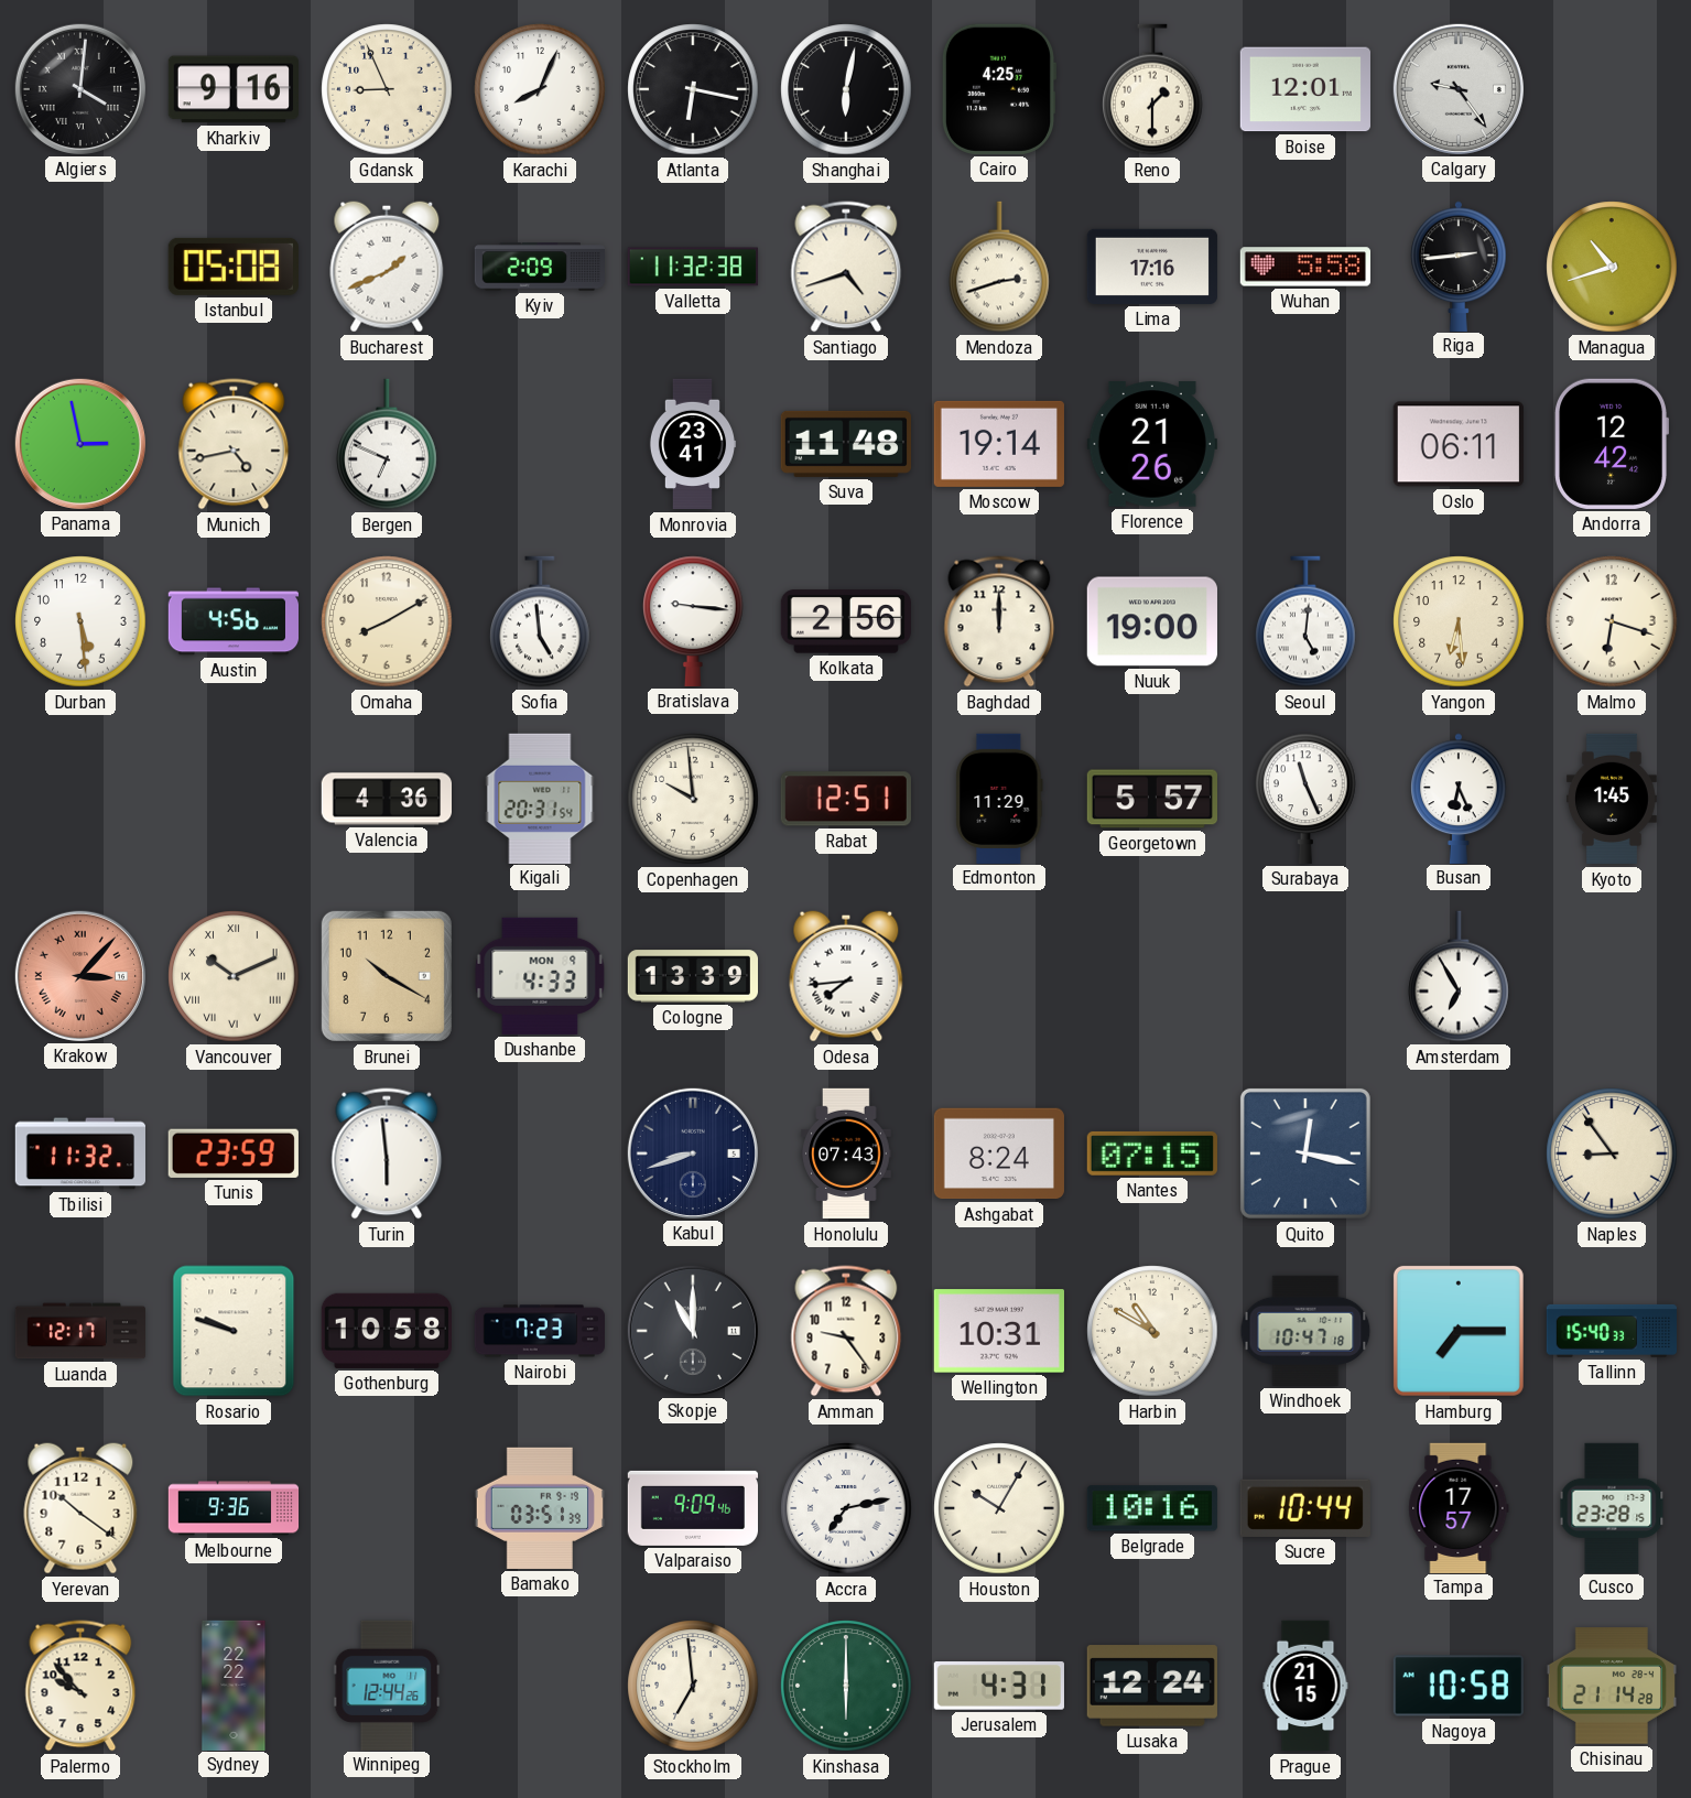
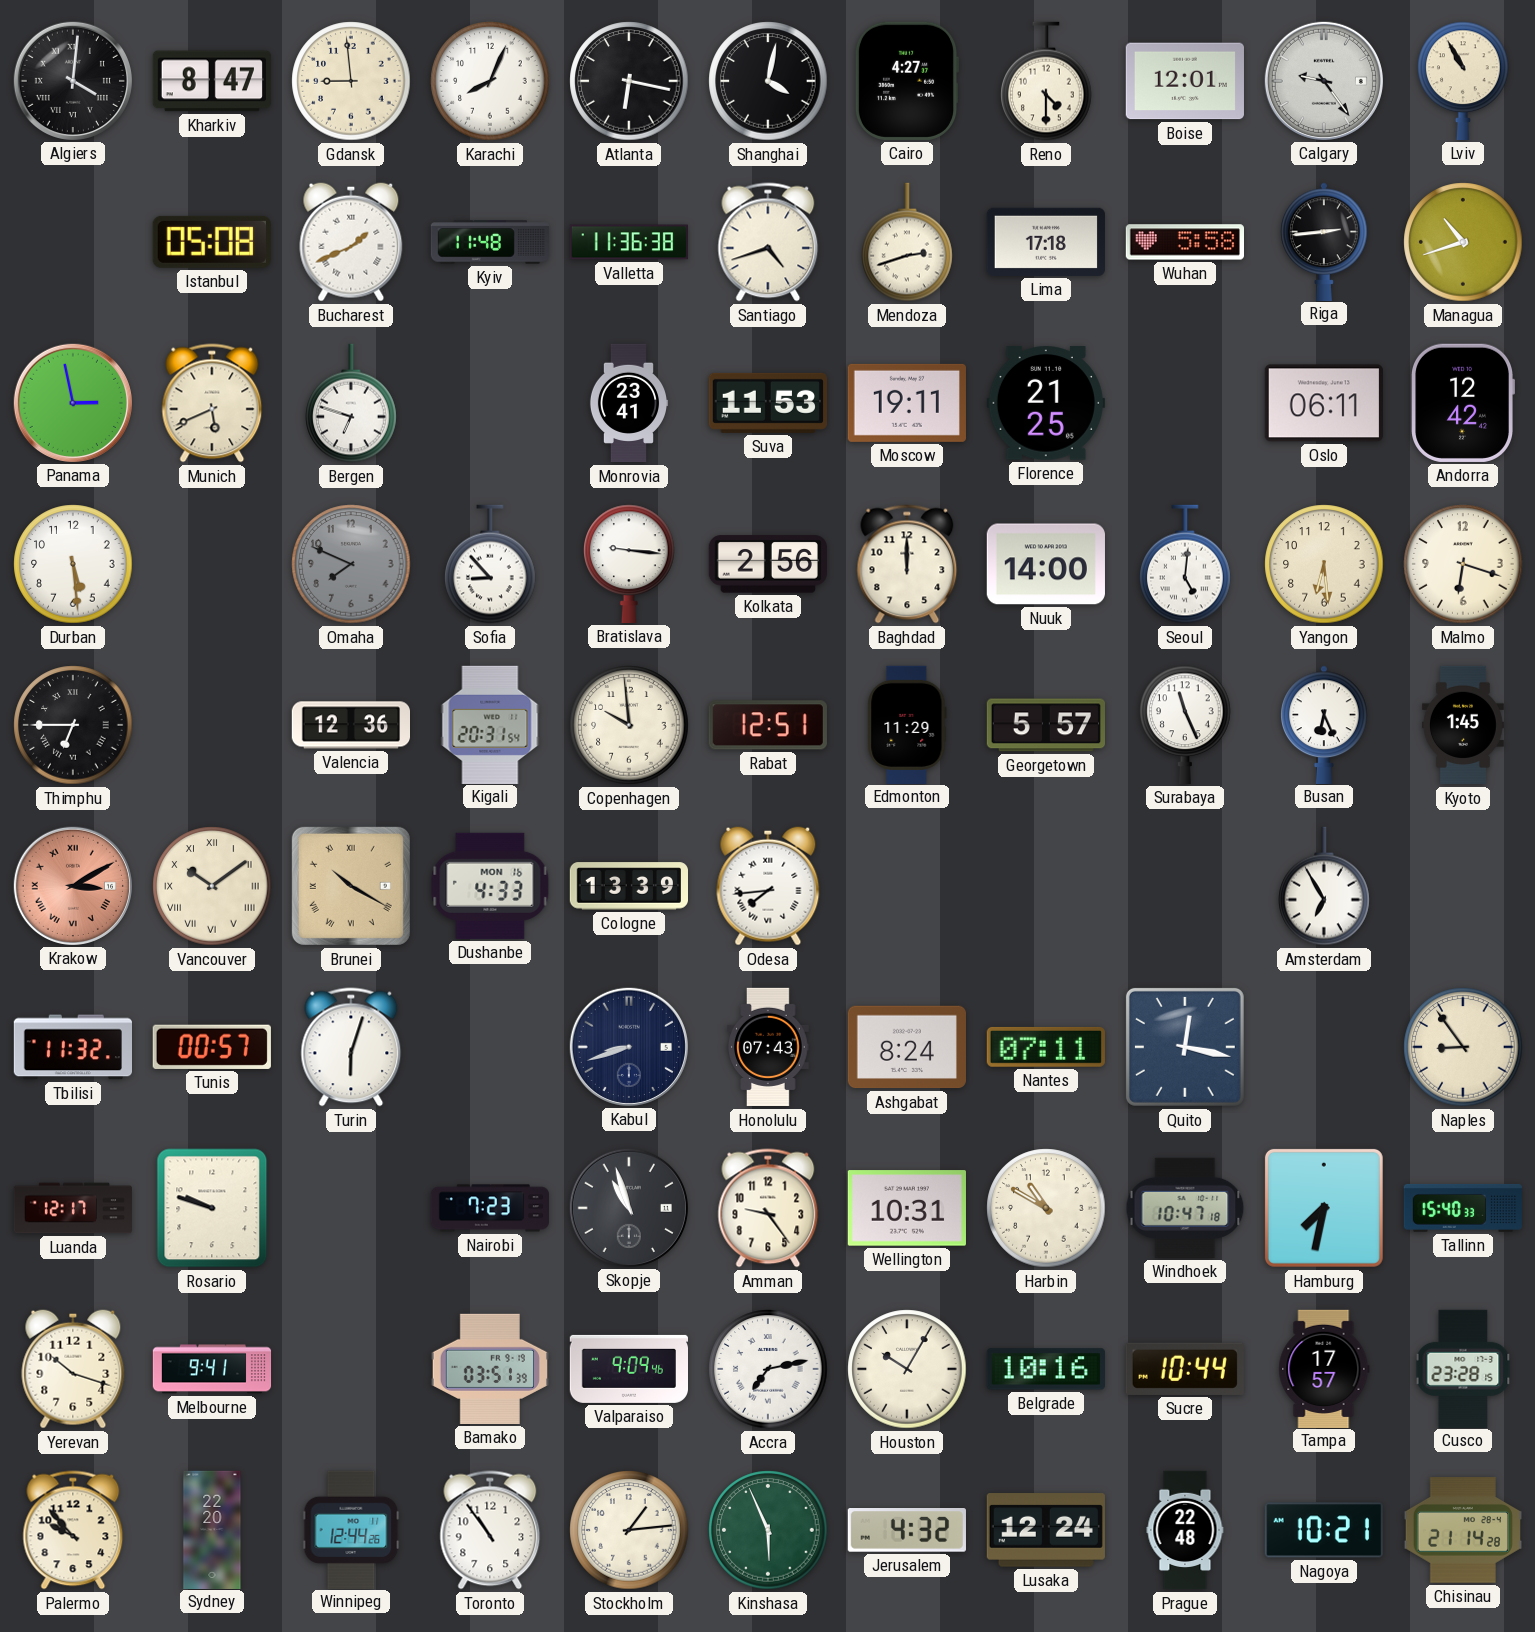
Kharkiv: 9:16 -> 8:47
Gdansk: 8:56 -> 8:59
Shanghai: 6:02 -> 4:02
Cairo: 4:25 -> 4:27
Reno: 1:30 -> 4:30
Lviv: none -> 10:55
Kyiv: 2:09 -> 11:48
Valletta: 11:32 -> 11:36
Lima: 17:16 -> 17:18
Munich: 4:43 -> 5:41
Bergen: 6:49 -> 6:48
Suva: 11:48 -> 11:53
Moscow: 19:14 -> 19:11
Florence: 21:26 -> 21:25
Austin: 4:56 -> none
Omaha: 8:10 -> 7:49
Omaha dial: cream -> grey
Sofia: 4:59 -> 8:53
Nuuk: 19:00 -> 14:00
Thimphu: none -> 6:45
Valencia: 4:36 -> 12:36
Krakow: 3:07 -> 3:10
Vancouver: 10:11 -> 10:09
Brunei numerals: Arabic -> Roman
Dushanbe date: MON 9 -> MON 16
Tunis: 23:59 -> 00:57
Turin: 5:59 -> 6:03
Nantes: 07:15 -> 07:11
Gothenburg: 10:58 -> none
Skopje: 11:00 -> 10:57
Hamburg: 7:15 -> 7:32
Yerevan: 10:21 -> 10:18
Melbourne: 9:36 -> 9:41
Sydney: 22:22 -> 22:20
Toronto: none -> 10:54
Stockholm: 6:59 -> 1:14
Kinshasa: 6:00 -> 5:56
Jerusalem: 4:31 -> 4:32
Prague: 21:15 -> 22:48
Nagoya: 10:58 -> 10:21
